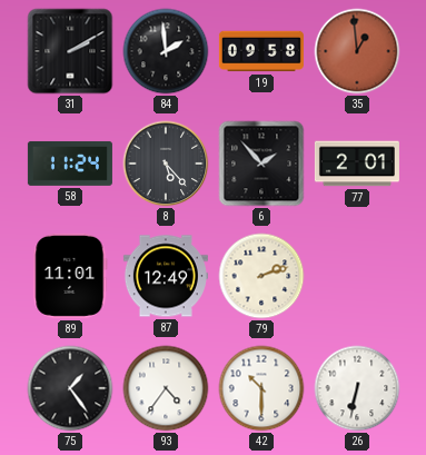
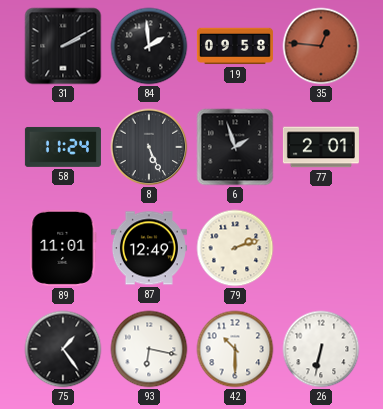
35: 12:59 -> 12:46
8: 5:23 -> 5:26
6: 1:53 -> 1:57
93: 4:36 -> 6:17
